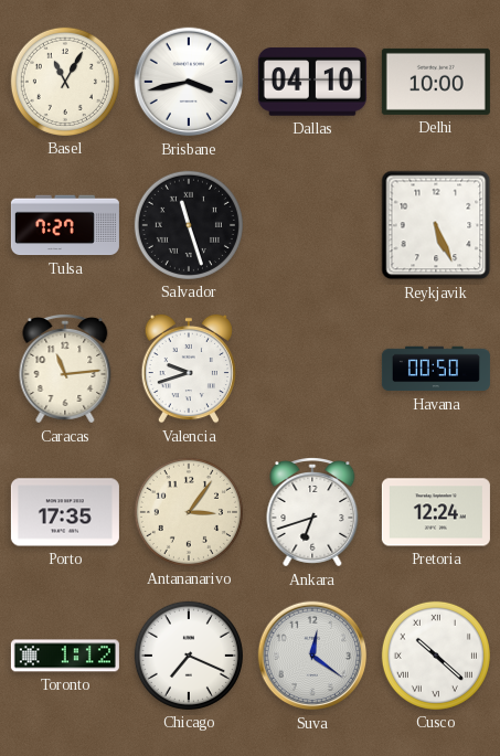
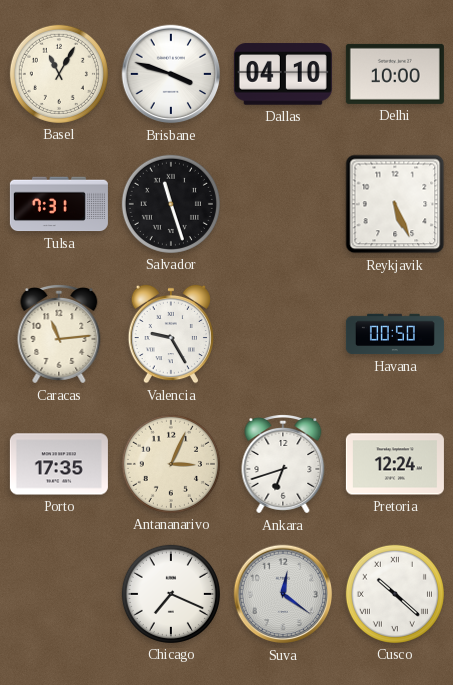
Brisbane: 3:43 -> 3:48
Tulsa: 7:27 -> 7:31
Valencia: 9:42 -> 9:25
Antananarivo: 3:06 -> 3:04
Toronto: 1:12 -> none
